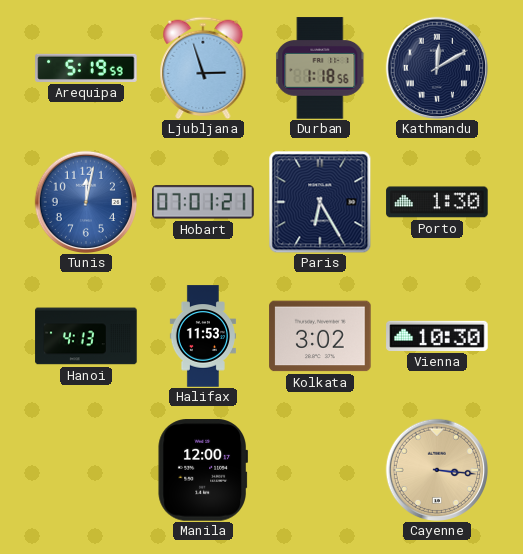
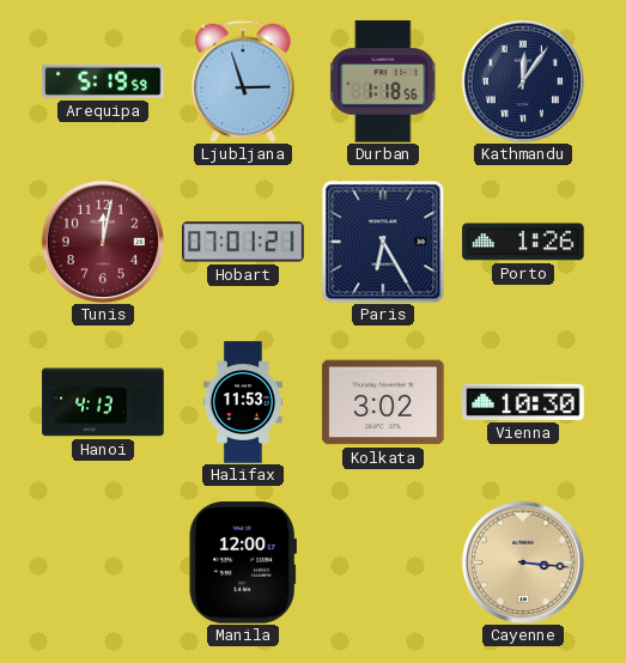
Kathmandu: 12:10 -> 12:06
Tunis dial: blue -> burgundy
Porto: 1:30 -> 1:26
